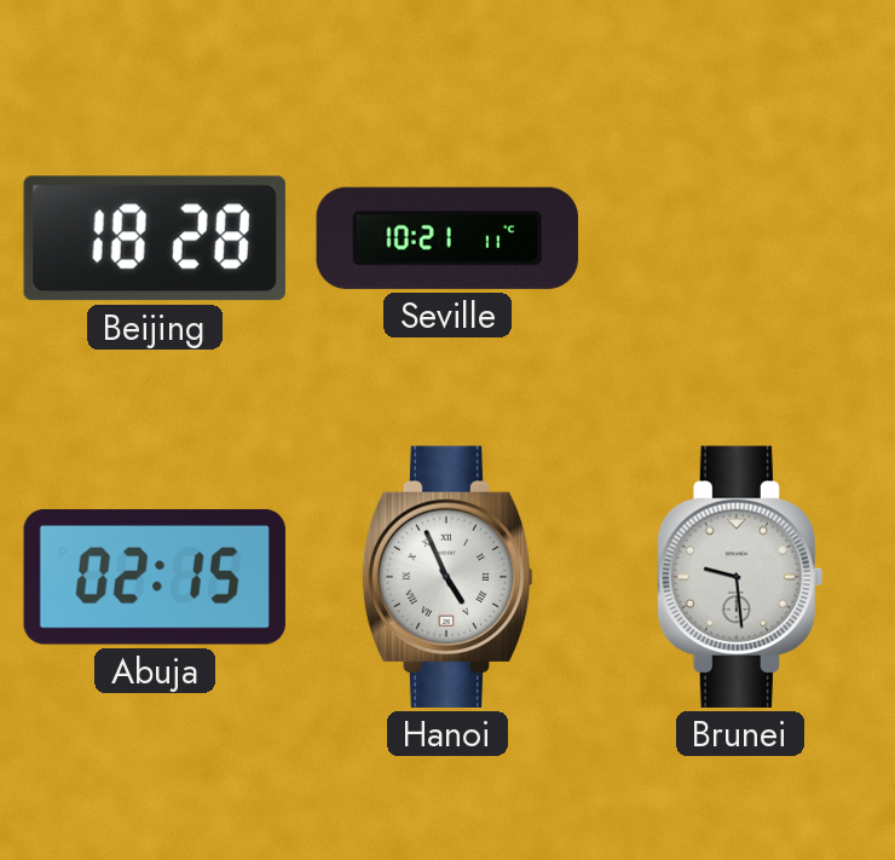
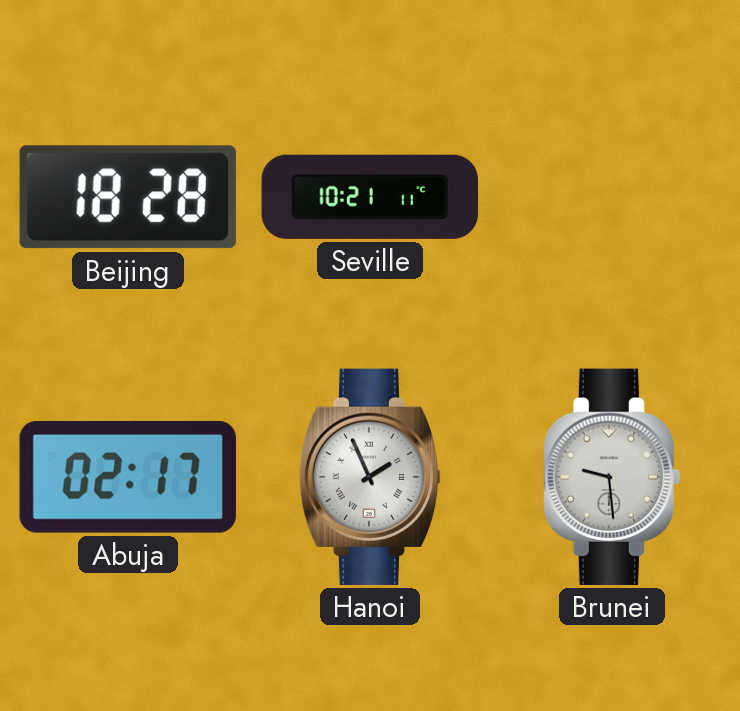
Abuja: 02:15 -> 02:17
Hanoi: 4:56 -> 1:56
